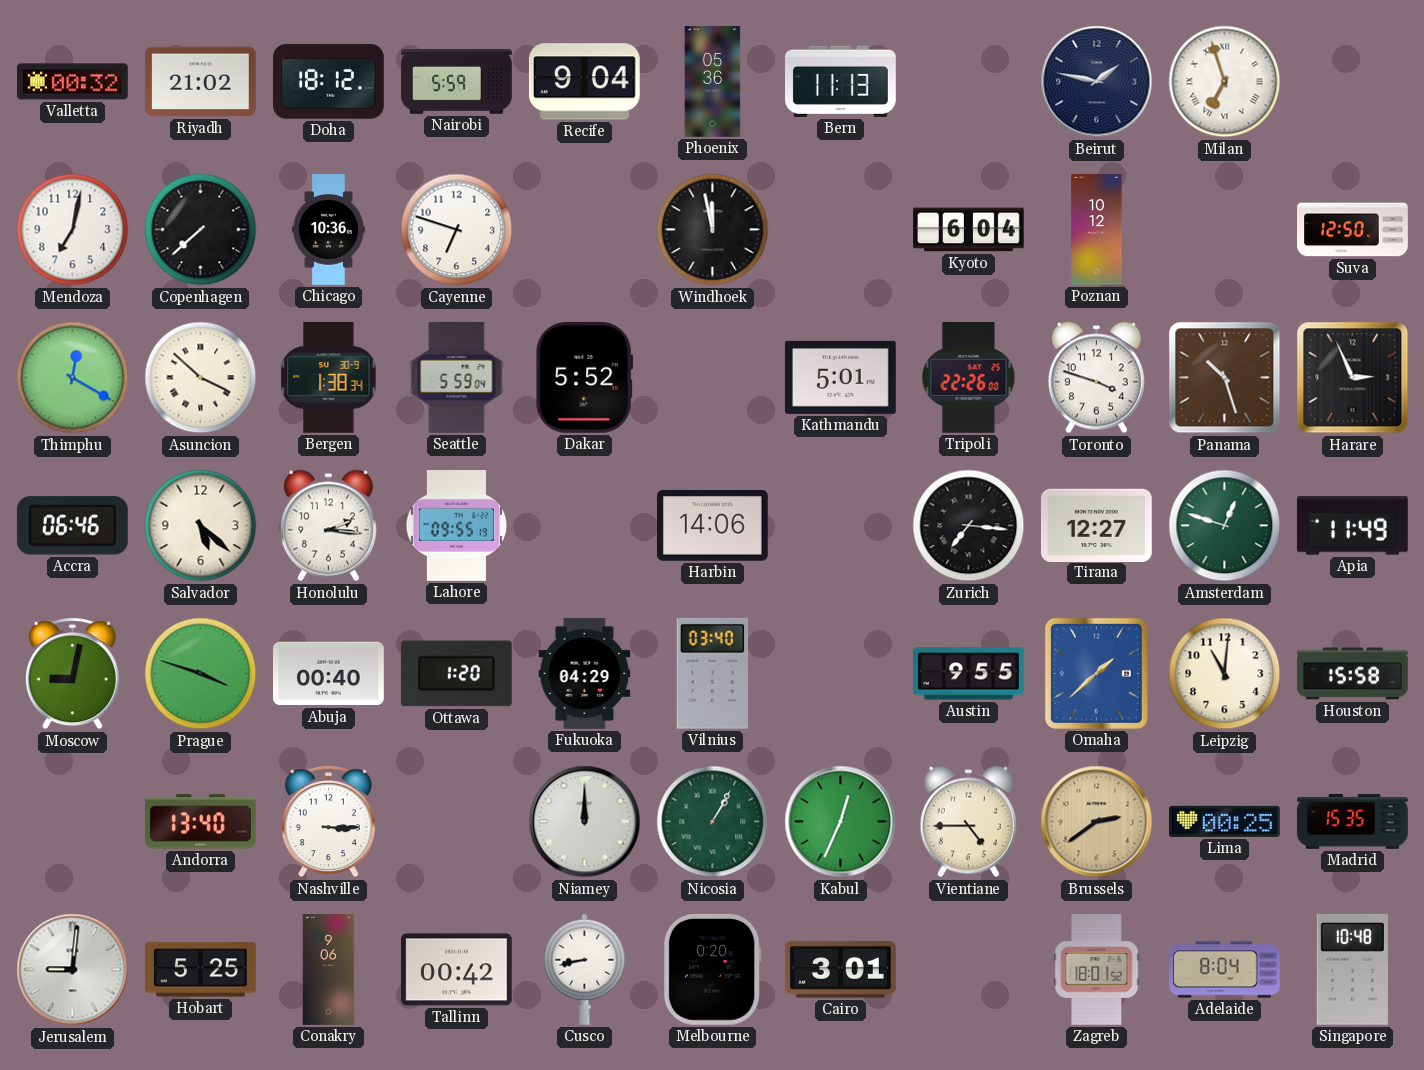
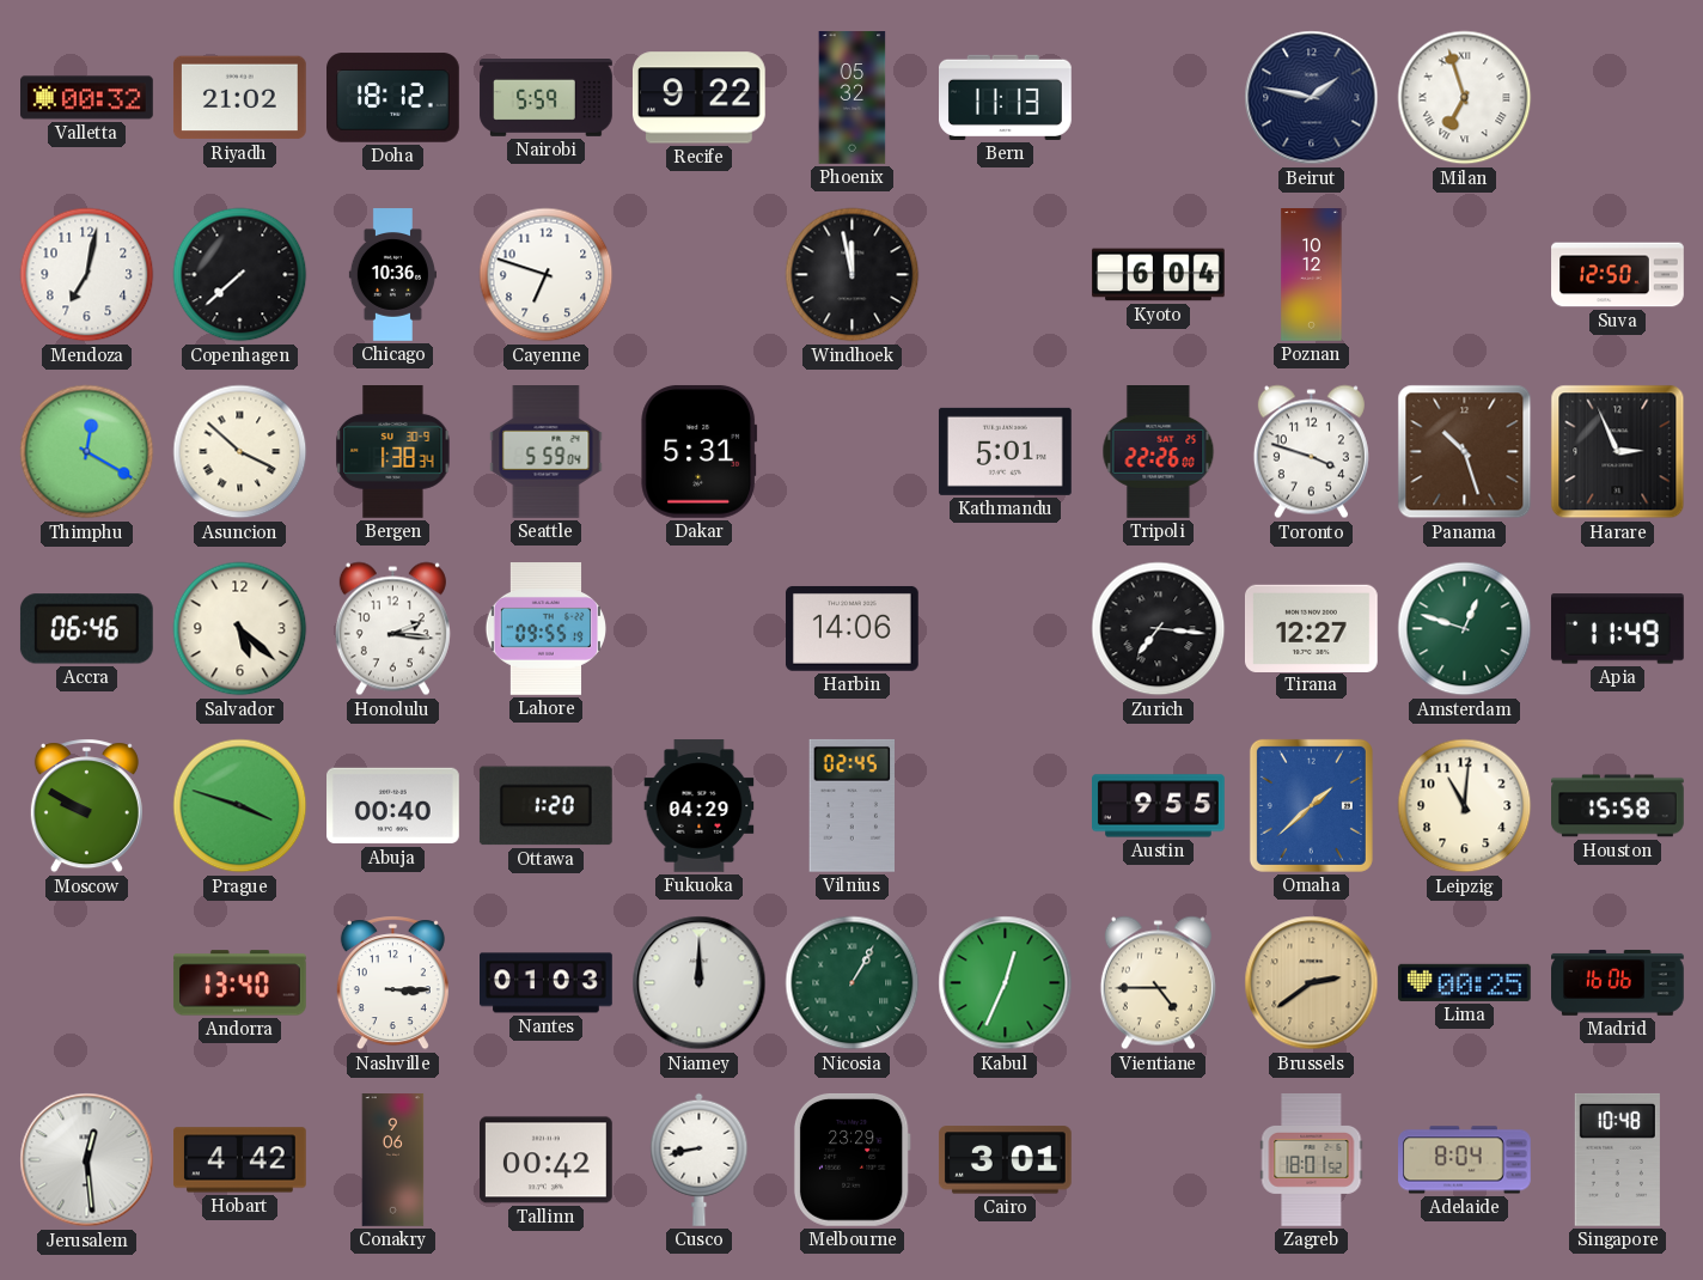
Recife: 9:04 -> 9:22
Phoenix: 05:36 -> 05:32
Dakar: 5:52 -> 5:31
Moscow: 9:02 -> 9:50
Vilnius: 03:40 -> 02:45
Nantes: none -> 01:03
Madrid: 15:35 -> 16:06
Jerusalem: 9:01 -> 12:29
Hobart: 5:25 -> 4:42
Melbourne: 0:20 -> 23:29
